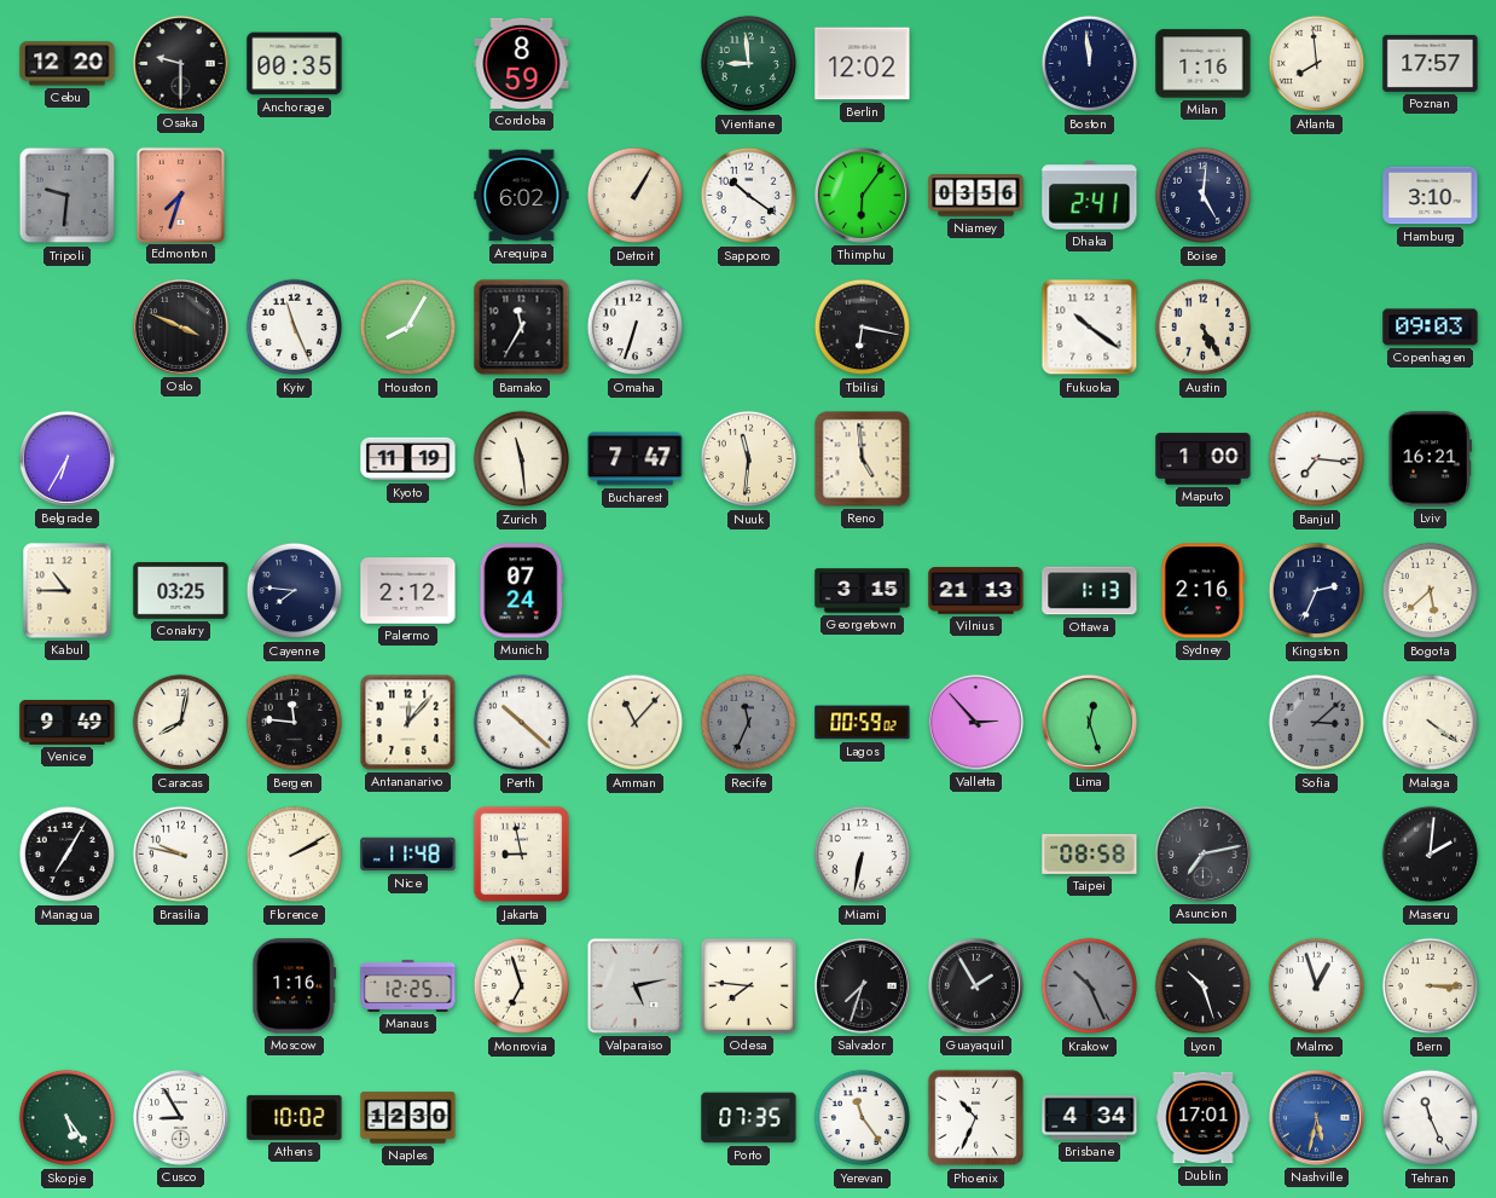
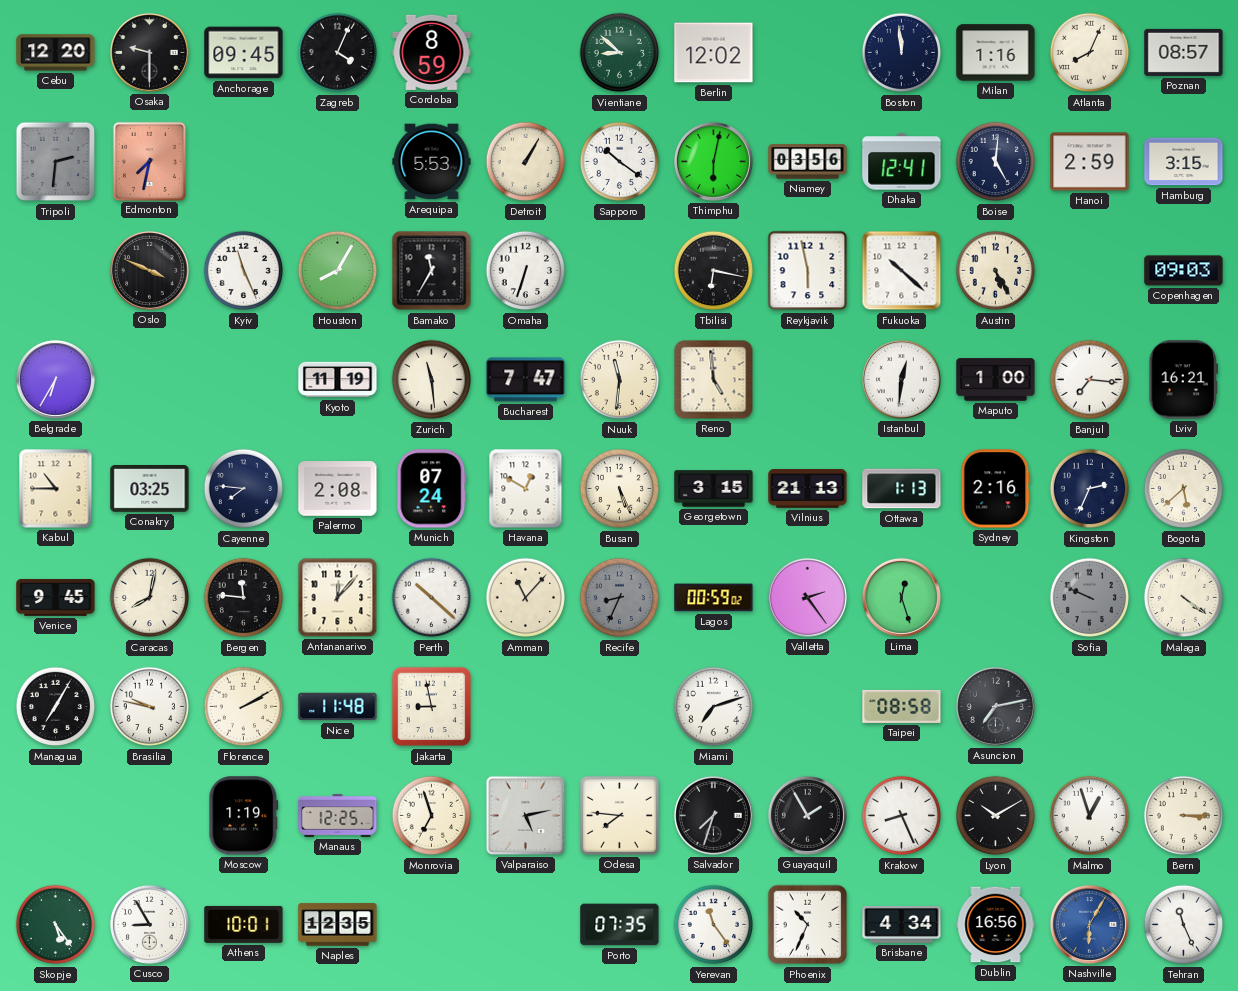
Anchorage: 00:35 -> 09:45
Zagreb: none -> 4:04
Vientiane: 8:59 -> 8:52
Atlanta: 7:59 -> 8:04
Poznan: 17:57 -> 08:57
Tripoli: 9:31 -> 2:31
Edmonton: 7:33 -> 7:32
Arequipa: 6:02 -> 5:53
Thimphu: 6:06 -> 6:02
Dhaka: 2:41 -> 12:41
Hanoi: none -> 2:59
Hamburg: 3:10 -> 3:15
Reykjavik: none -> 5:58
Fukuoka: 10:21 -> 10:22
Istanbul: none -> 12:31
Palermo: 2:12 -> 2:08
Havana: none -> 12:50
Busan: none -> 5:26
Venice: 9:49 -> 9:45
Recife: 11:34 -> 8:34
Valletta: 2:53 -> 2:24
Sofia: 3:08 -> 9:49
Miami: 6:32 -> 7:12
Maseru: 2:01 -> none
Moscow: 1:16 -> 1:19
Krakow: 10:26 -> 8:26
Krakow dial: grey -> white
Lyon: 10:27 -> 10:10
Athens: 10:02 -> 10:01
Naples: 12:30 -> 12:35
Dublin: 17:01 -> 16:56
Nashville: 5:32 -> 6:05
